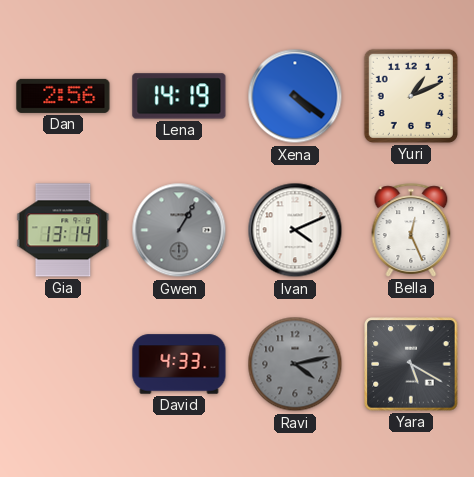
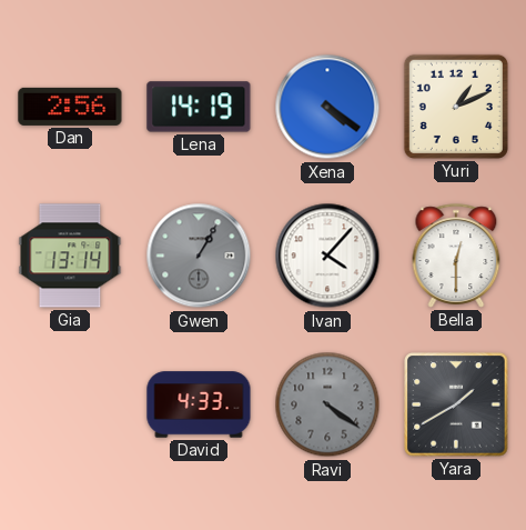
Ivan: 4:11 -> 4:07
Bella: 12:26 -> 12:30
Ravi: 4:13 -> 4:21
Yara: 5:20 -> 1:40
